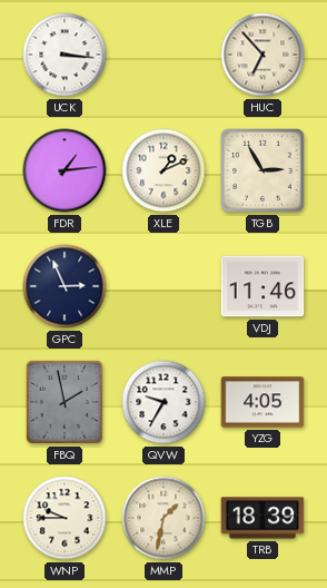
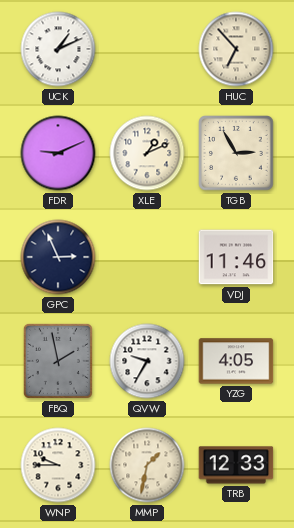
UCK: 3:16 -> 1:11
FDR: 1:14 -> 9:11
TRB: 18:39 -> 12:33
